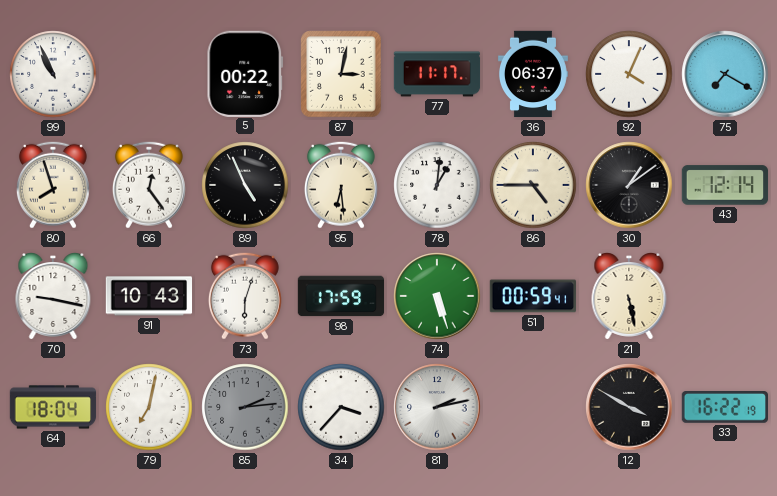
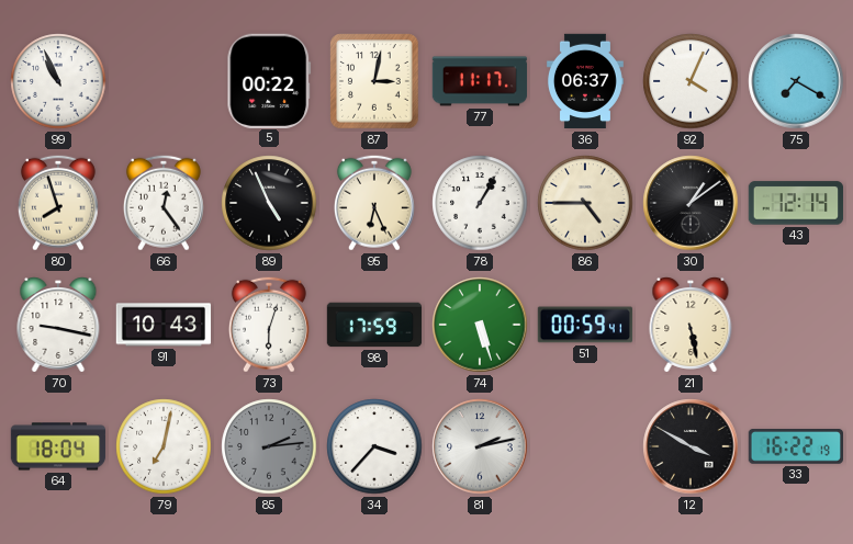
95: 6:29 -> 6:26
78: 1:01 -> 1:05
